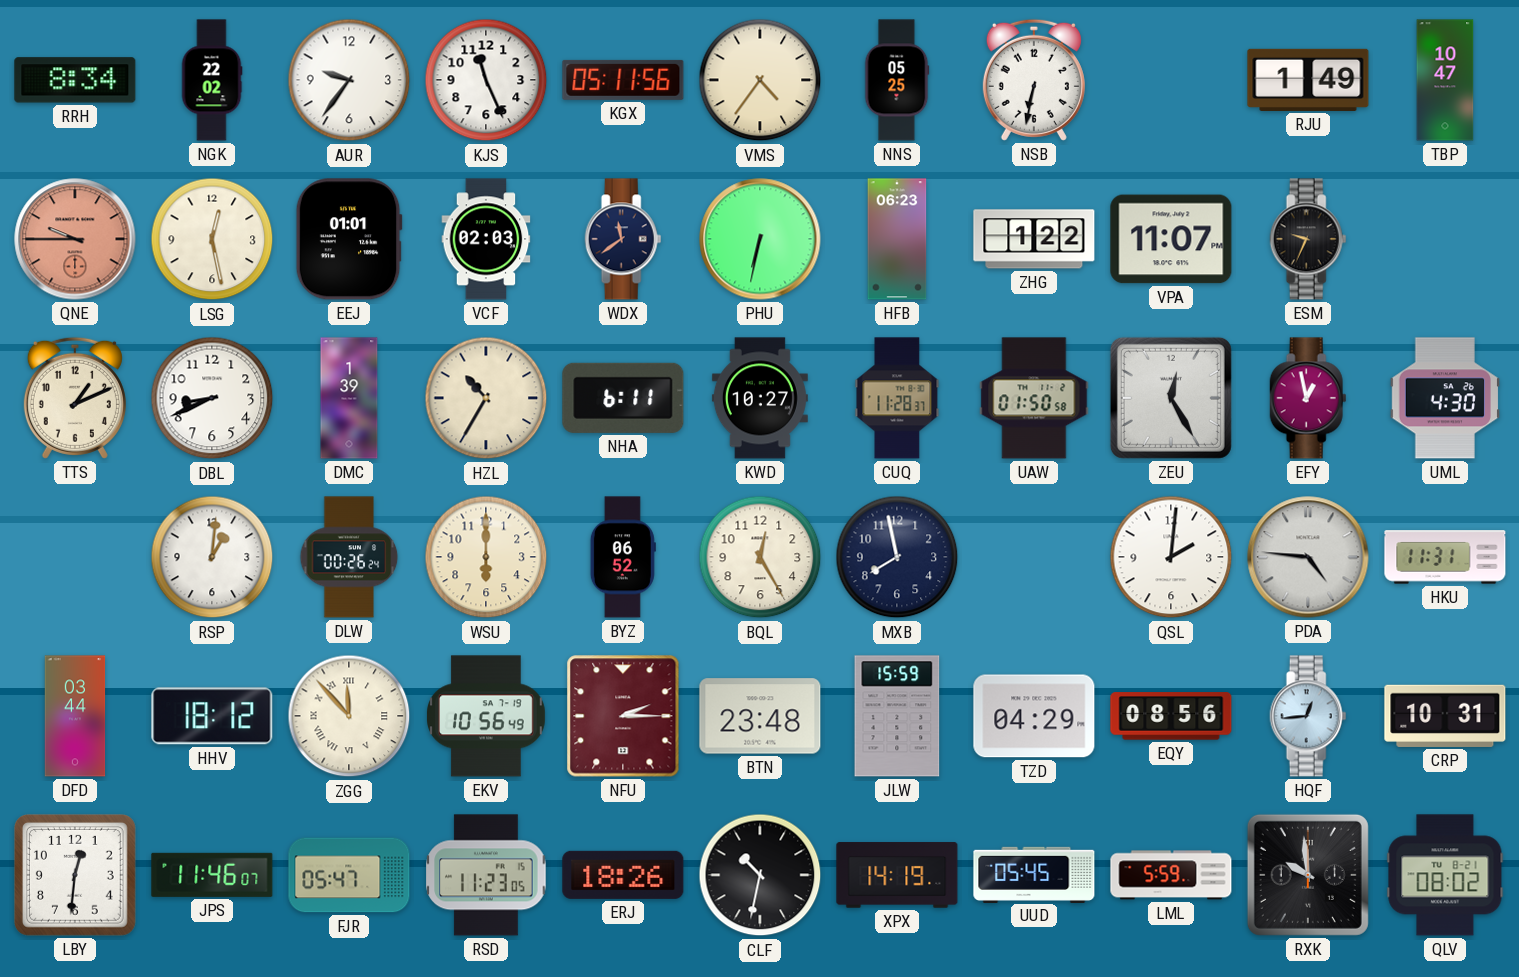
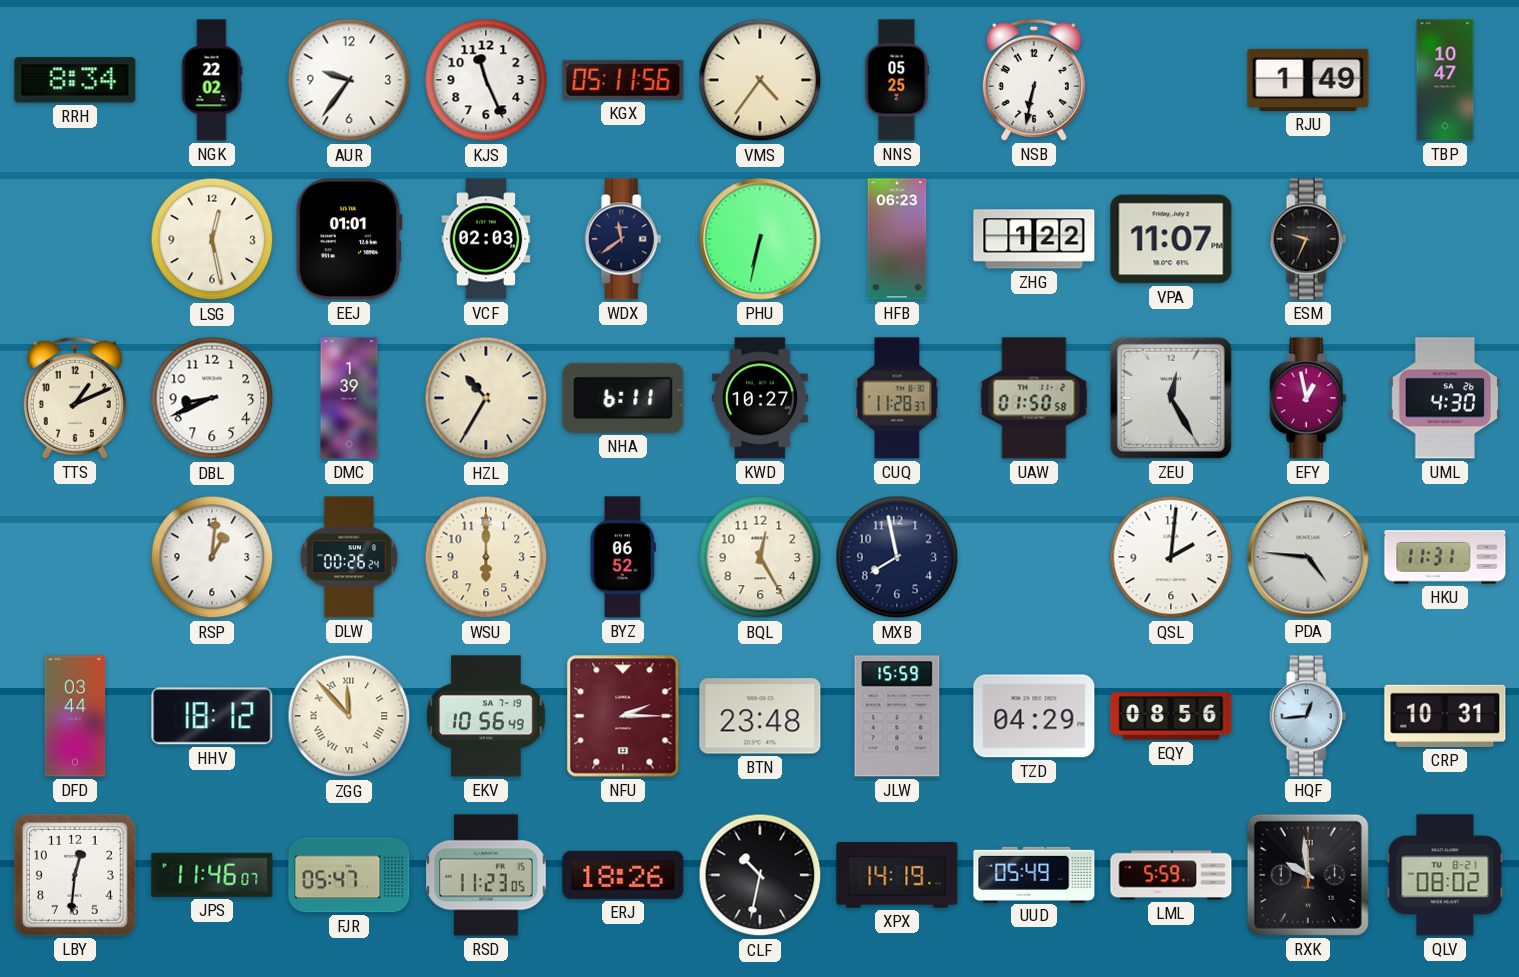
QNE: 9:45 -> none
UUD: 05:45 -> 05:49
